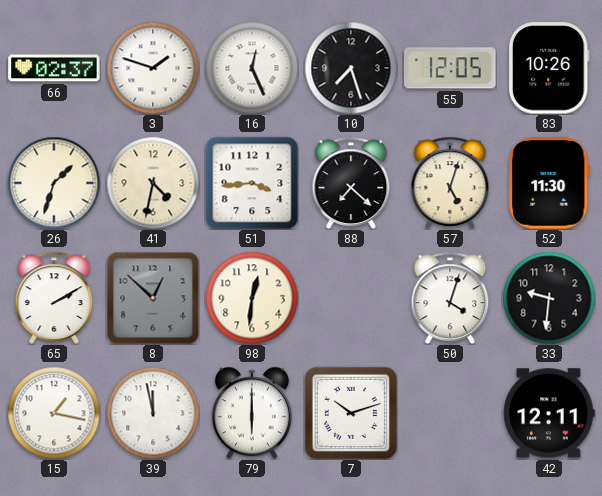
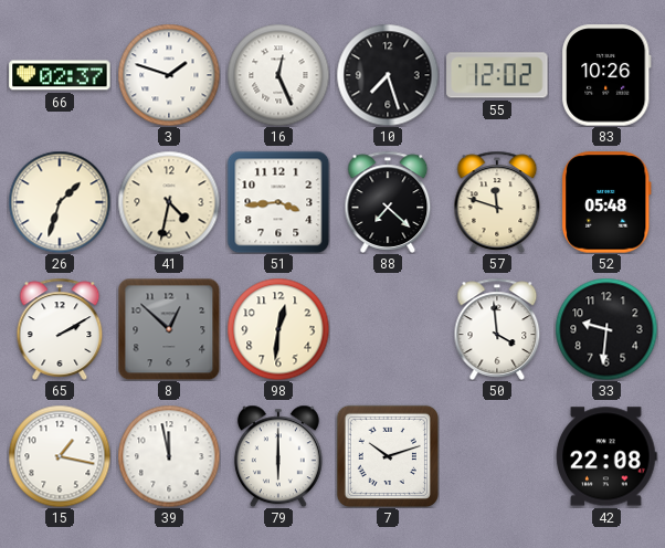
55: 12:05 -> 12:02
57: 5:03 -> 11:48
52: 11:30 -> 05:48
50: 4:03 -> 3:59
42: 12:11 -> 22:08
